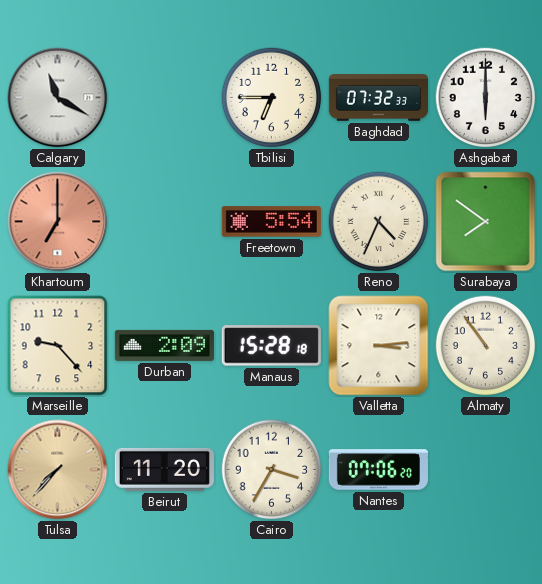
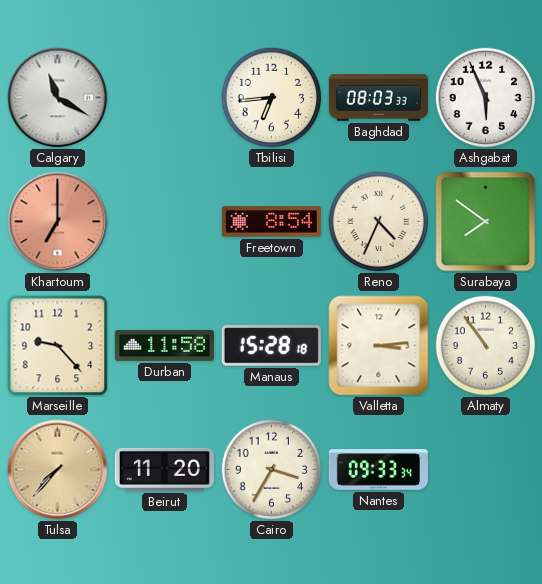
Tbilisi: 6:45 -> 6:44
Baghdad: 07:32 -> 08:03
Ashgabat: 6:00 -> 5:56
Freetown: 5:54 -> 8:54
Durban: 2:09 -> 11:58
Nantes: 07:06 -> 09:33
